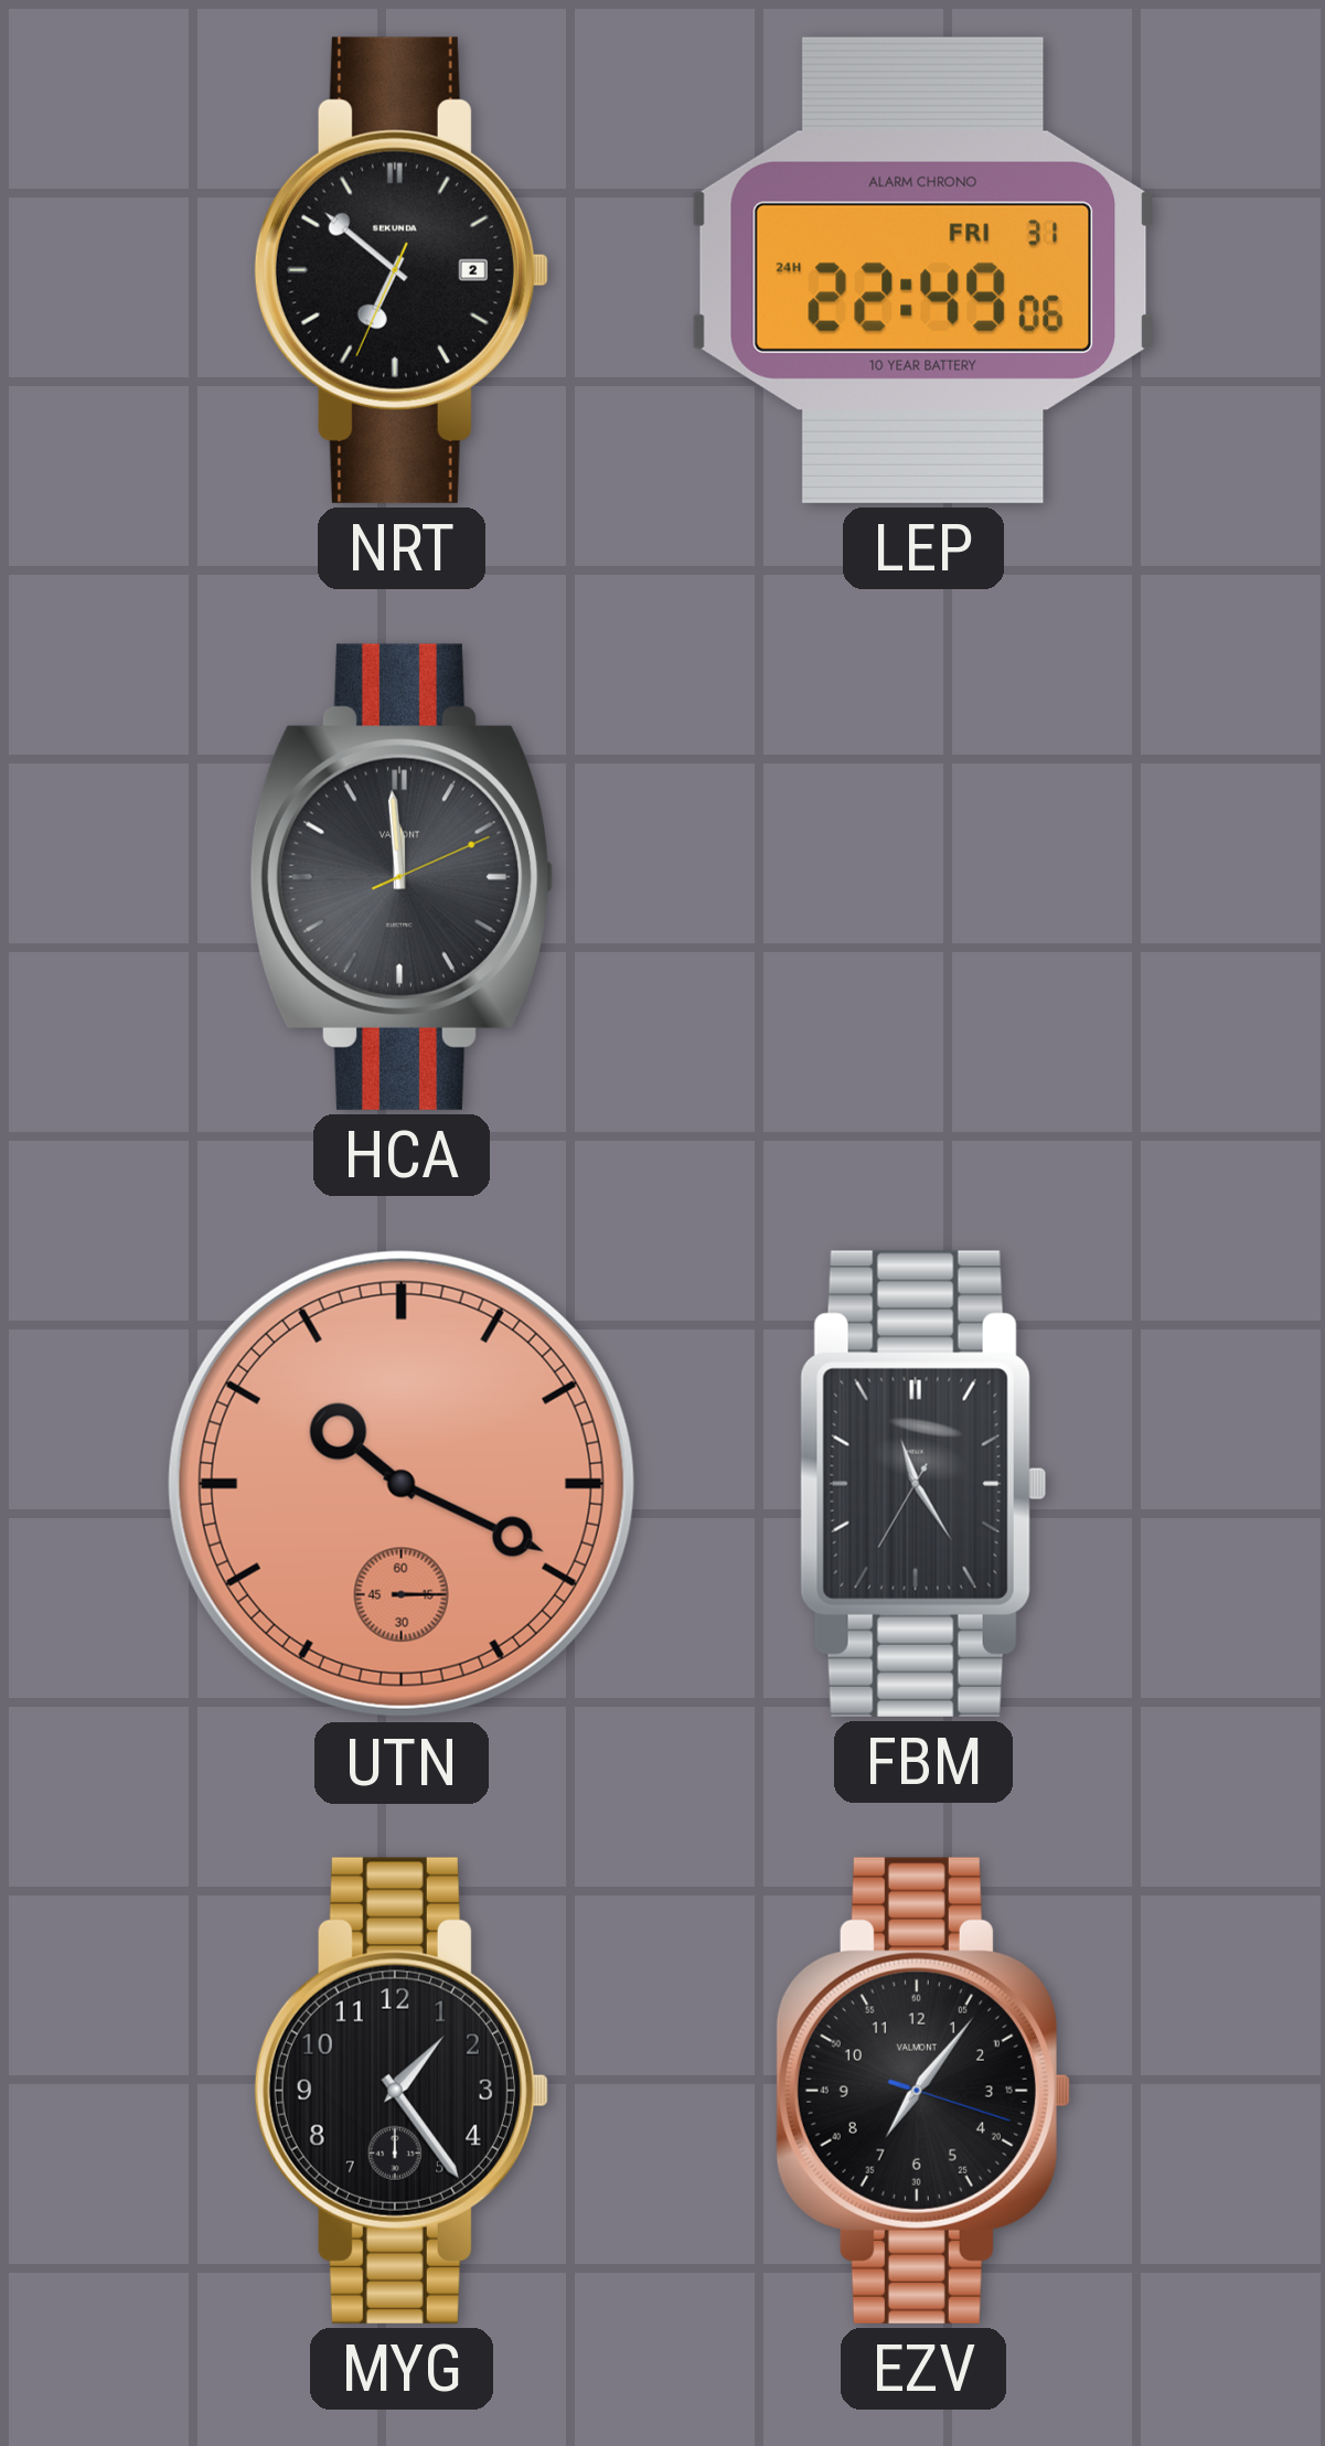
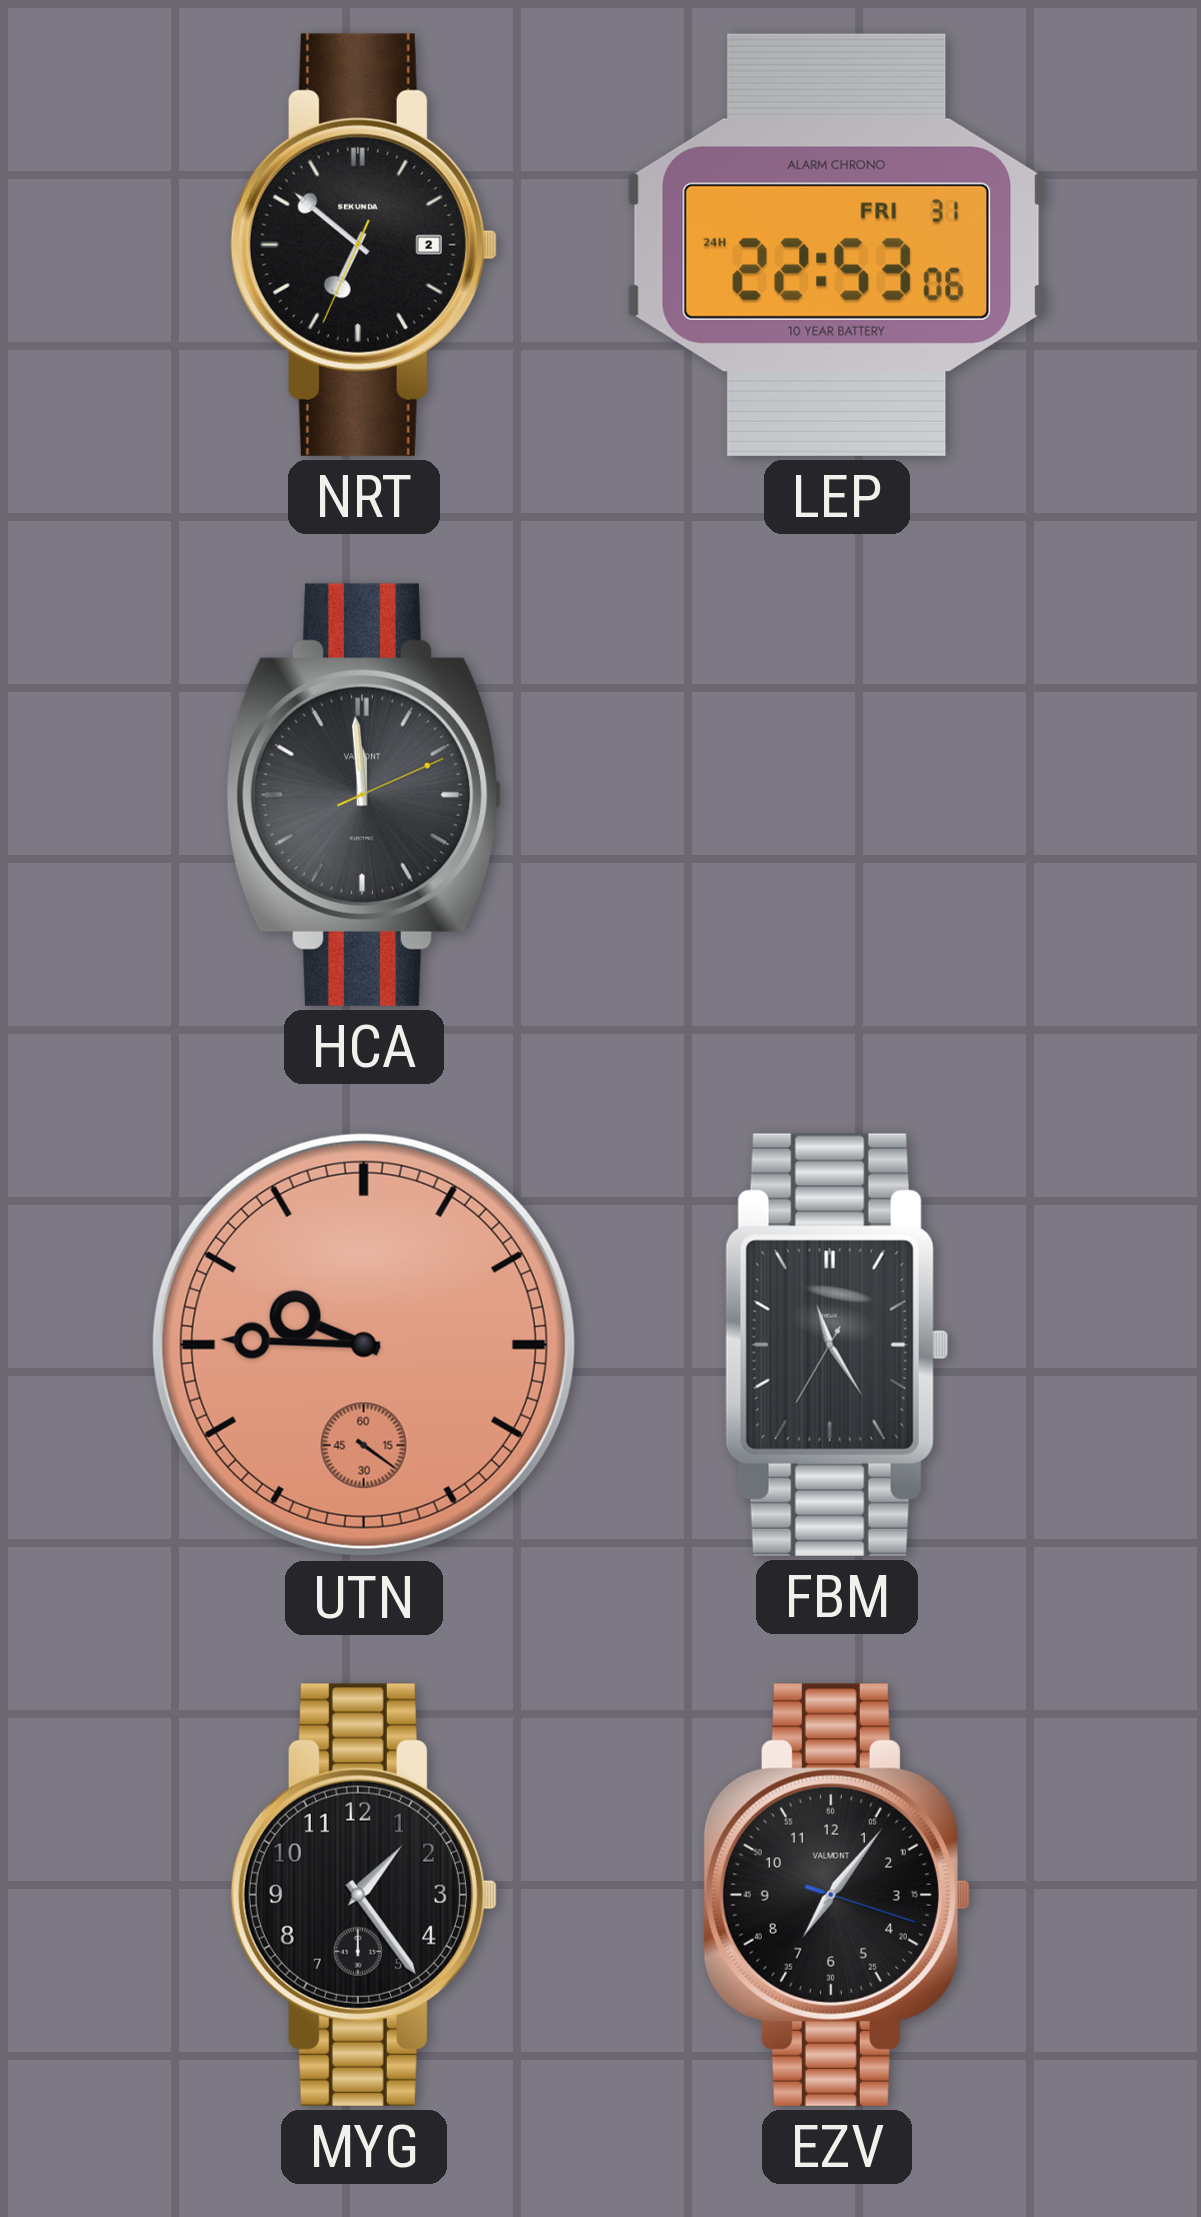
LEP: 22:49 -> 22:53
UTN: 10:19 -> 9:45
